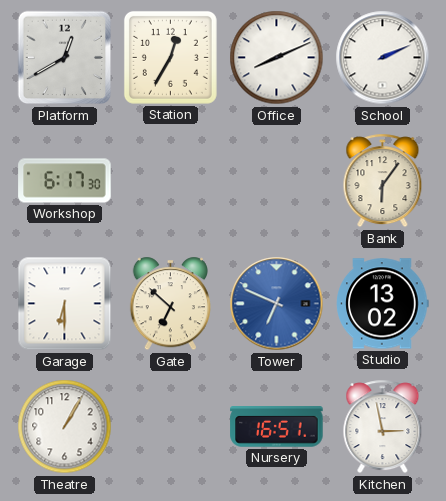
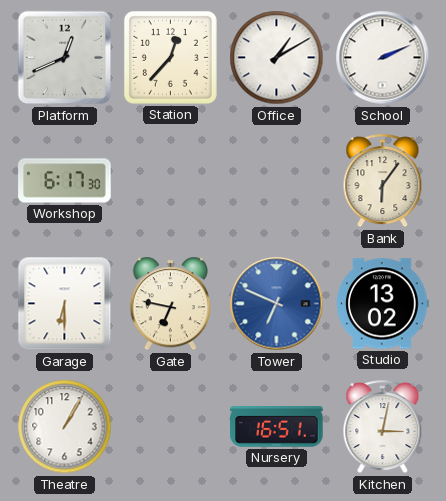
Platform: 12:40 -> 12:41
Station: 12:35 -> 12:37
Office: 8:11 -> 1:10
Gate: 6:52 -> 6:47
Kitchen: 2:58 -> 3:02
